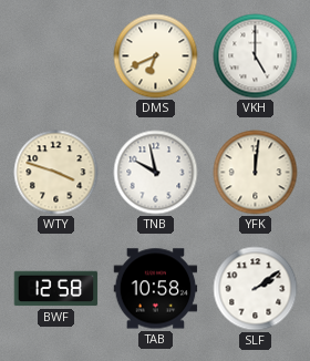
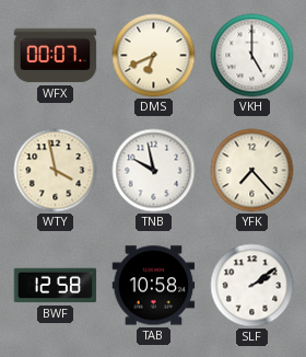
WFX: none -> 00:07
WTY: 3:48 -> 3:58
YFK: 12:01 -> 7:23
